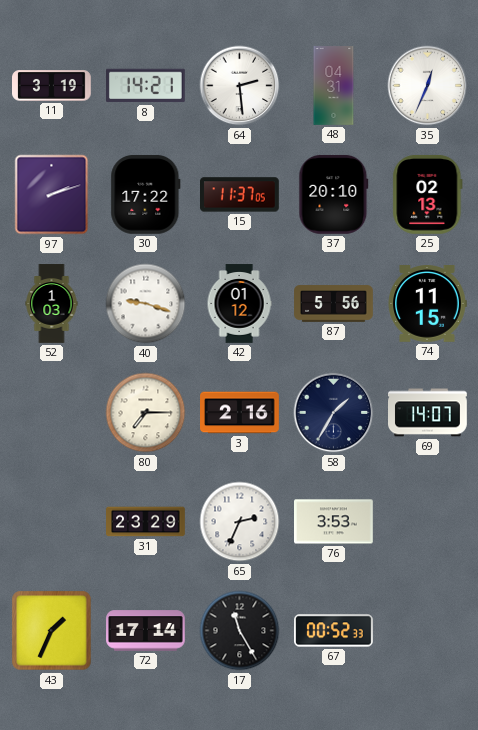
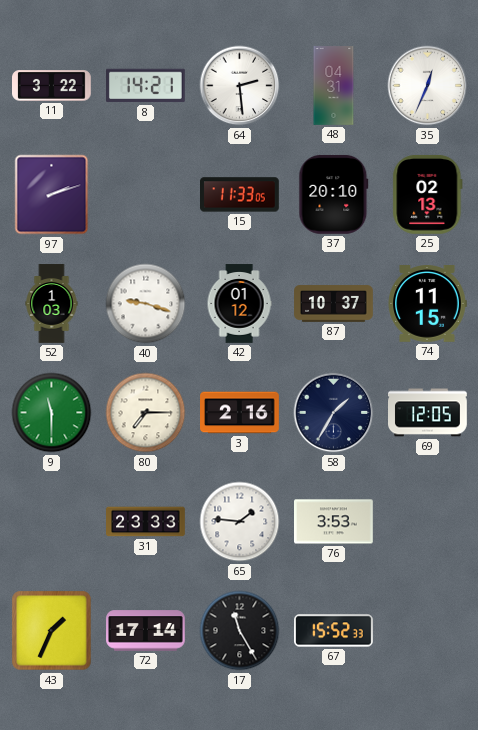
11: 3:19 -> 3:22
30: 17:22 -> none
15: 11:37 -> 11:33
87: 5:56 -> 10:37
9: none -> 11:30
69: 14:07 -> 12:05
31: 23:29 -> 23:33
65: 2:34 -> 1:46
67: 00:52 -> 15:52
